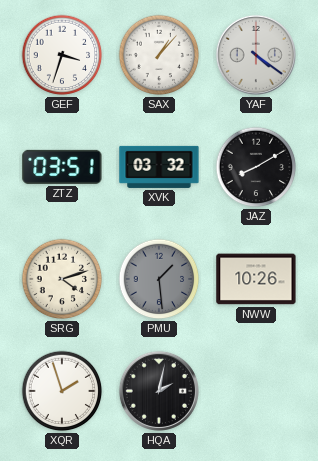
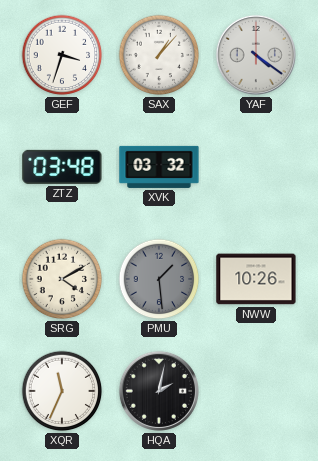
ZTZ: 03:51 -> 03:48
JAZ: 8:10 -> none
SRG: 4:12 -> 4:10
XQR: 1:57 -> 11:34
